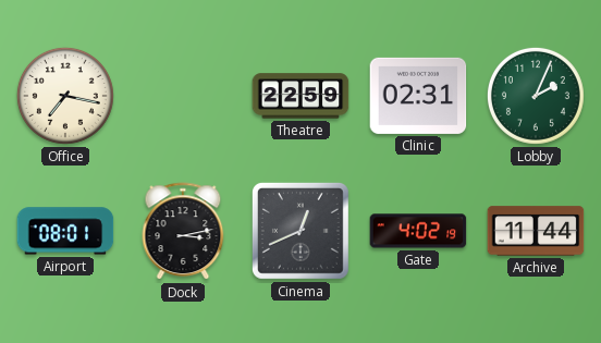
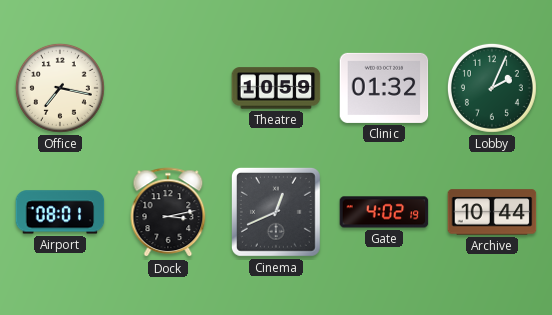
Theatre: 22:59 -> 10:59
Clinic: 02:31 -> 01:32
Archive: 11:44 -> 10:44
